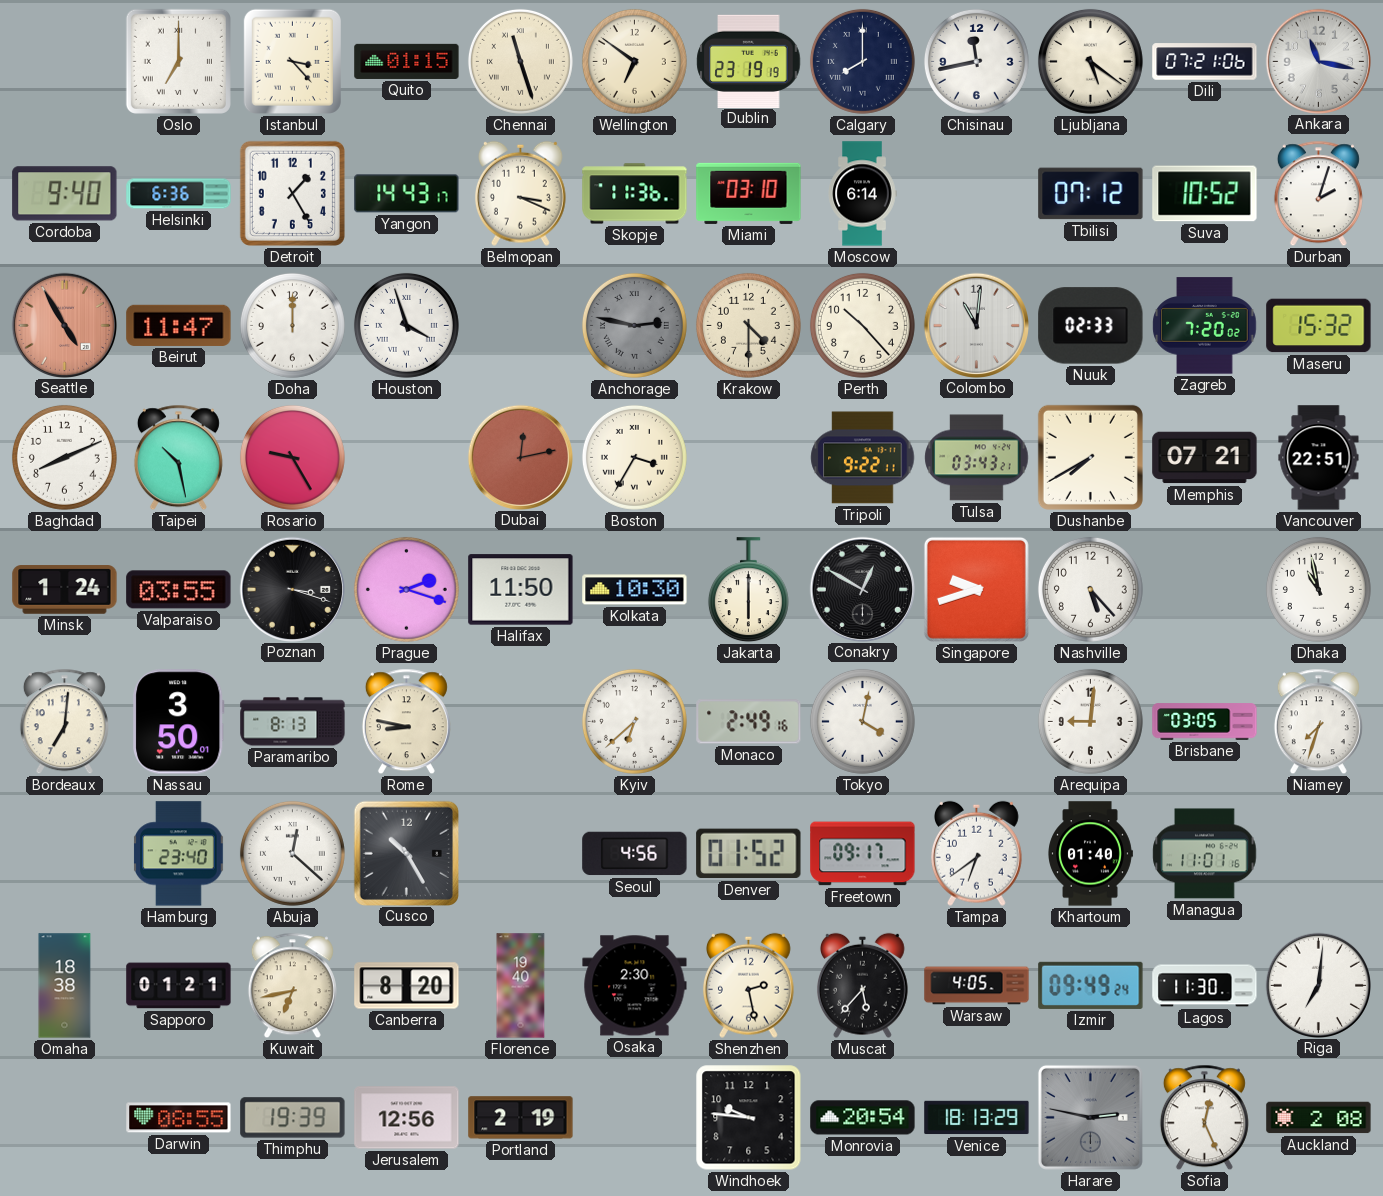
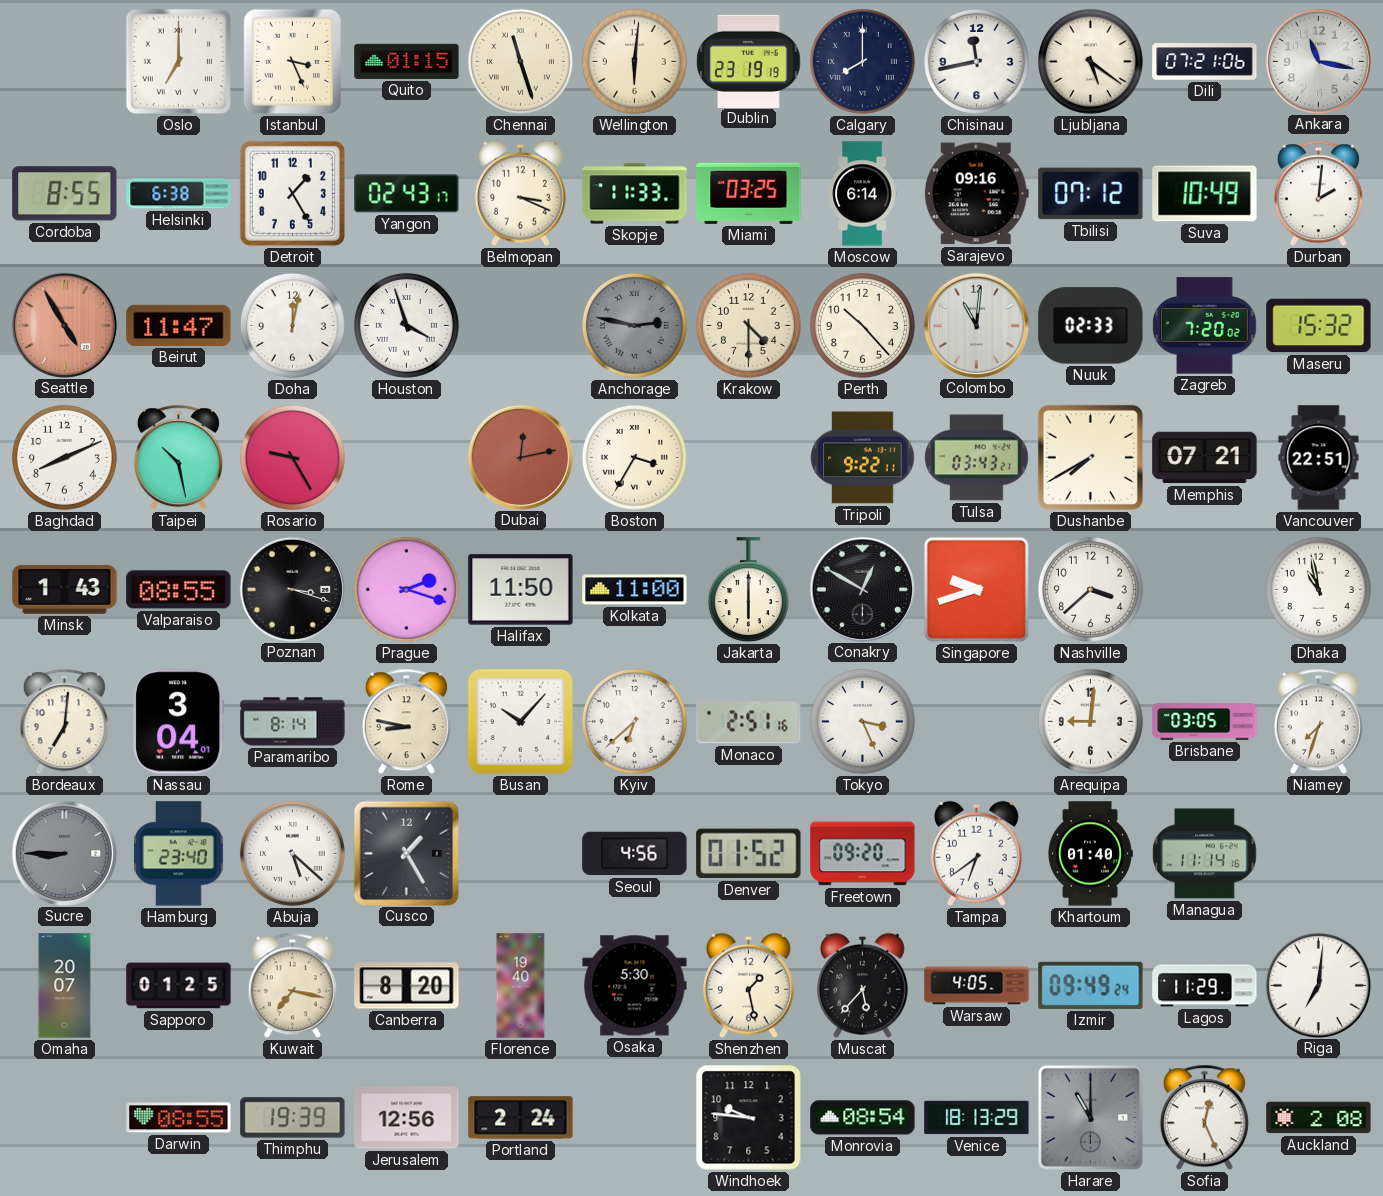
Istanbul: 3:23 -> 3:26
Wellington: 6:51 -> 6:01
Cordoba: 9:40 -> 8:55
Helsinki: 6:36 -> 6:38
Yangon: 14:43 -> 02:43
Skopje: 11:36 -> 11:33
Miami: 03:10 -> 03:25
Sarajevo: none -> 09:16
Suva: 10:52 -> 10:49
Durban: 2:03 -> 2:01
Doha: 12:00 -> 12:02
Minsk: 1:24 -> 1:43
Valparaiso: 03:55 -> 08:55
Kolkata: 10:30 -> 11:00
Nashville: 5:23 -> 3:38
Nassau: 3:50 -> 3:04
Paramaribo: 8:13 -> 8:14
Busan: none -> 10:07
Monaco: 2:49 -> 2:51
Tokyo: 4:02 -> 3:26
Sucre: none -> 8:45
Abuja: 12:22 -> 5:22
Cusco: 10:25 -> 1:25
Freetown: 09:17 -> 09:20
Managua: 11:01 -> 11:14
Omaha: 18:38 -> 20:07
Sapporo: 01:21 -> 01:25
Kuwait: 6:43 -> 7:17
Osaka: 2:30 -> 5:30
Shenzhen: 2:28 -> 1:28
Lagos: 11:30 -> 11:29
Portland: 2:19 -> 2:24
Monrovia: 20:54 -> 08:54
Harare: 2:47 -> 11:00
